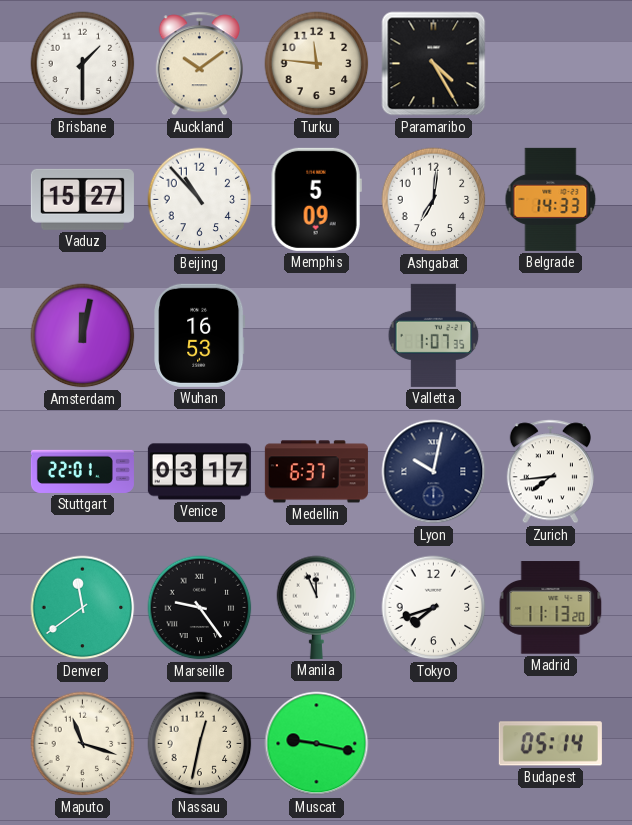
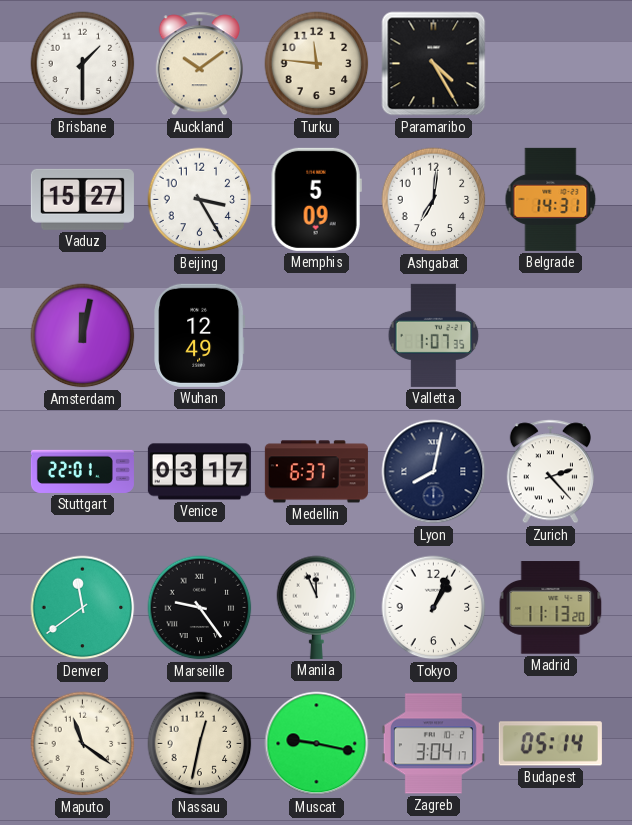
Beijing: 10:53 -> 3:25
Belgrade: 14:33 -> 14:31
Wuhan: 16:53 -> 12:49
Lyon: 10:02 -> 8:02
Zurich: 7:44 -> 2:23
Tokyo: 7:42 -> 1:04
Maputo: 11:18 -> 11:21
Zagreb: none -> 3:04
